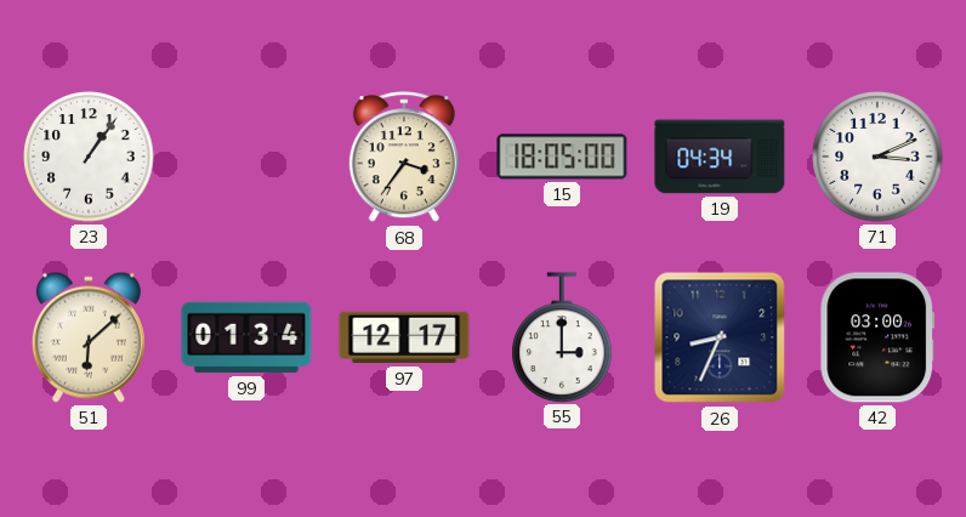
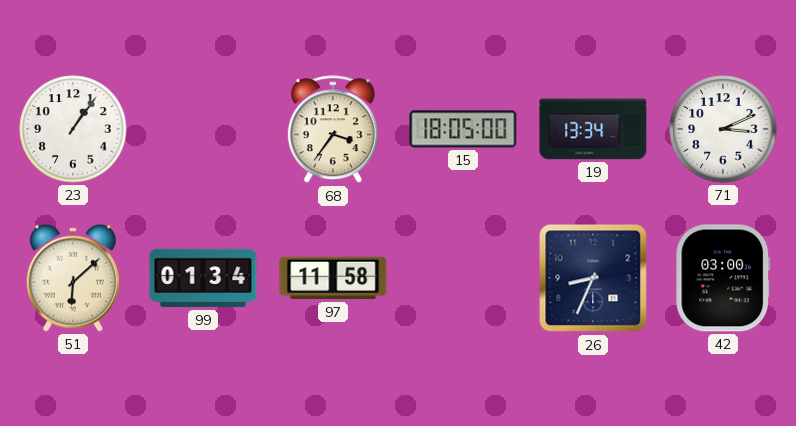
19: 04:34 -> 13:34
97: 12:17 -> 11:58
55: 3:00 -> none
